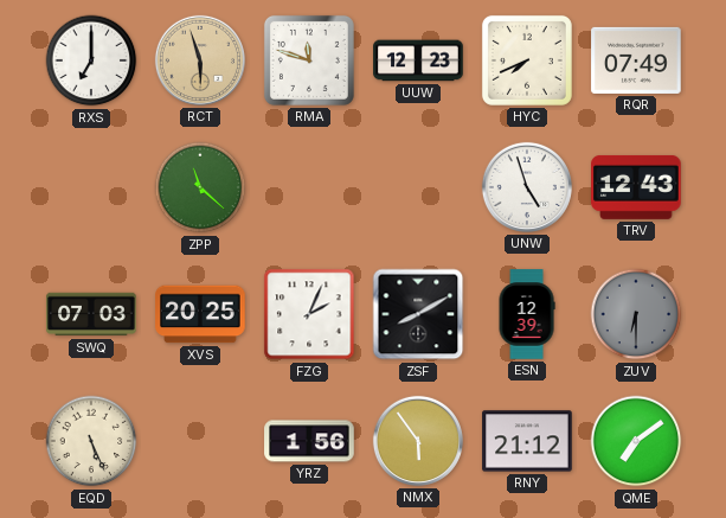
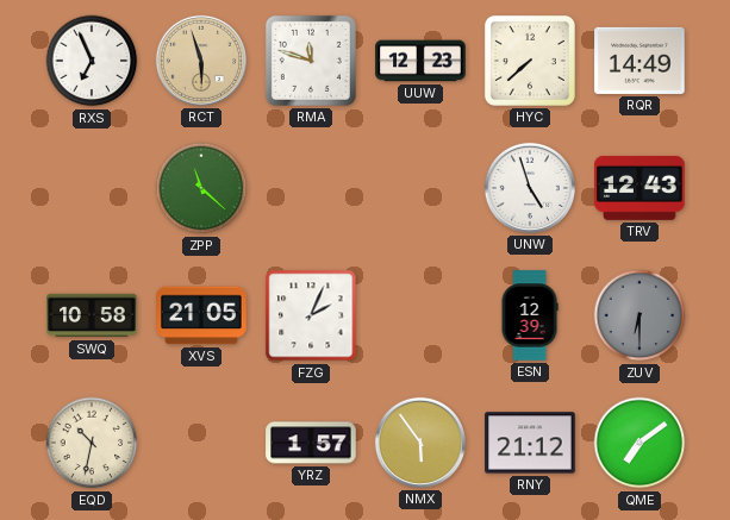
RXS: 7:00 -> 6:56
HYC: 7:41 -> 7:38
RQR: 07:49 -> 14:49
SWQ: 07:03 -> 10:58
XVS: 20:25 -> 21:05
ZSF: 8:10 -> none
EQD: 5:26 -> 10:32
YRZ: 1:56 -> 1:57
